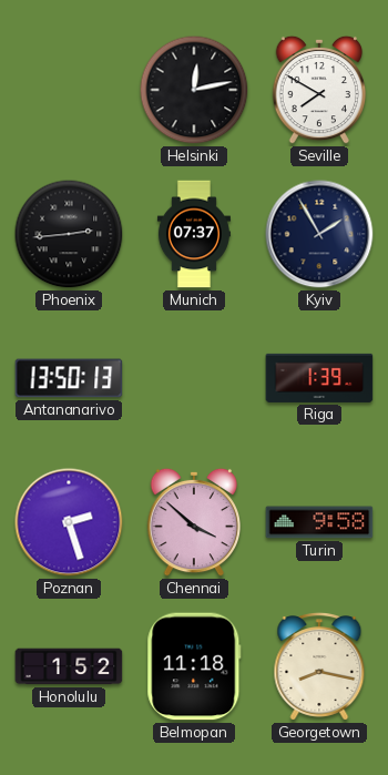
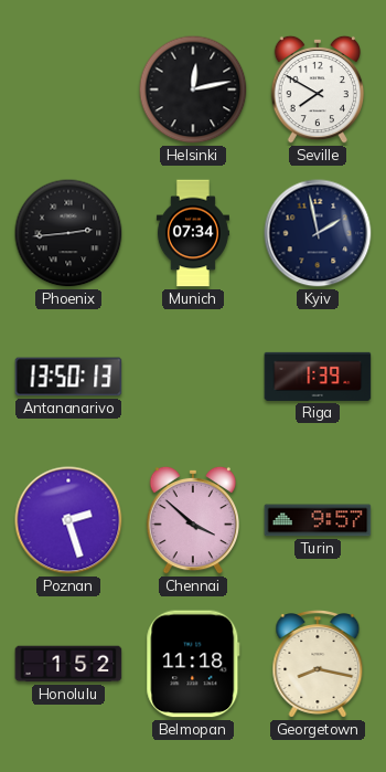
Munich: 07:37 -> 07:34
Kyiv: 1:55 -> 1:58
Turin: 9:58 -> 9:57
